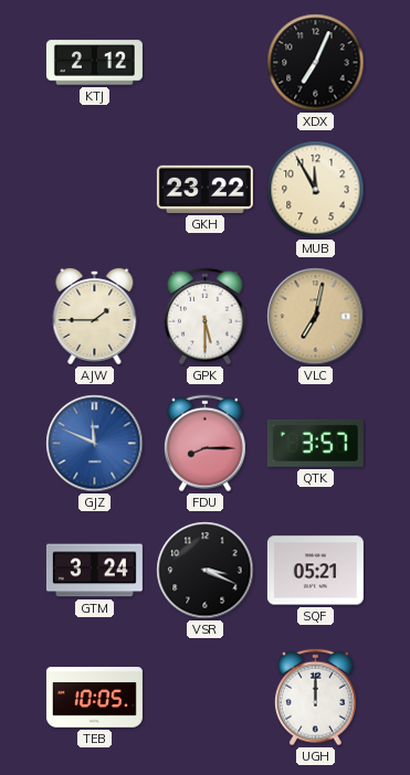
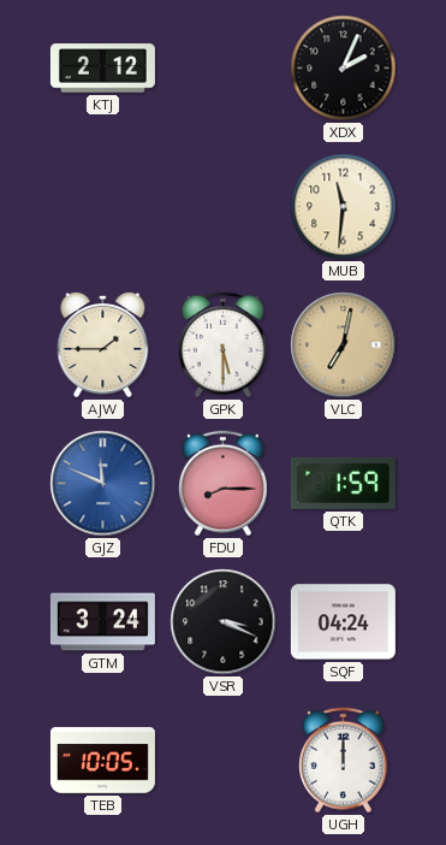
XDX: 7:04 -> 2:04
GKH: 23:22 -> none
MUB: 11:55 -> 11:31
QTK: 3:57 -> 1:59
SQF: 05:21 -> 04:24
